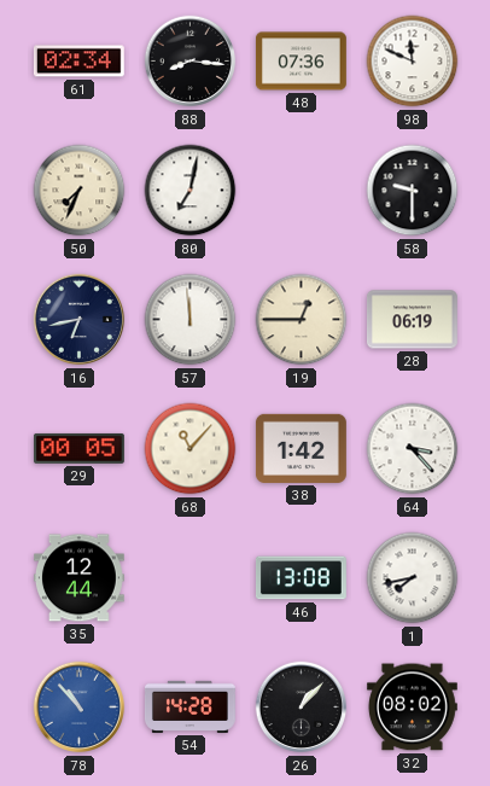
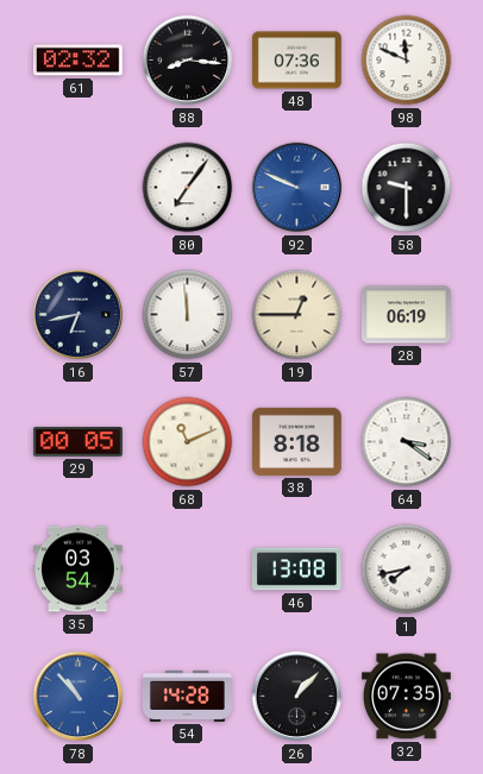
61: 02:34 -> 02:32
50: 7:34 -> none
80: 7:02 -> 7:06
92: none -> 9:49
68: 11:07 -> 11:11
38: 1:42 -> 8:18
64: 3:23 -> 3:21
35: 12:44 -> 03:54
32: 08:02 -> 07:35
